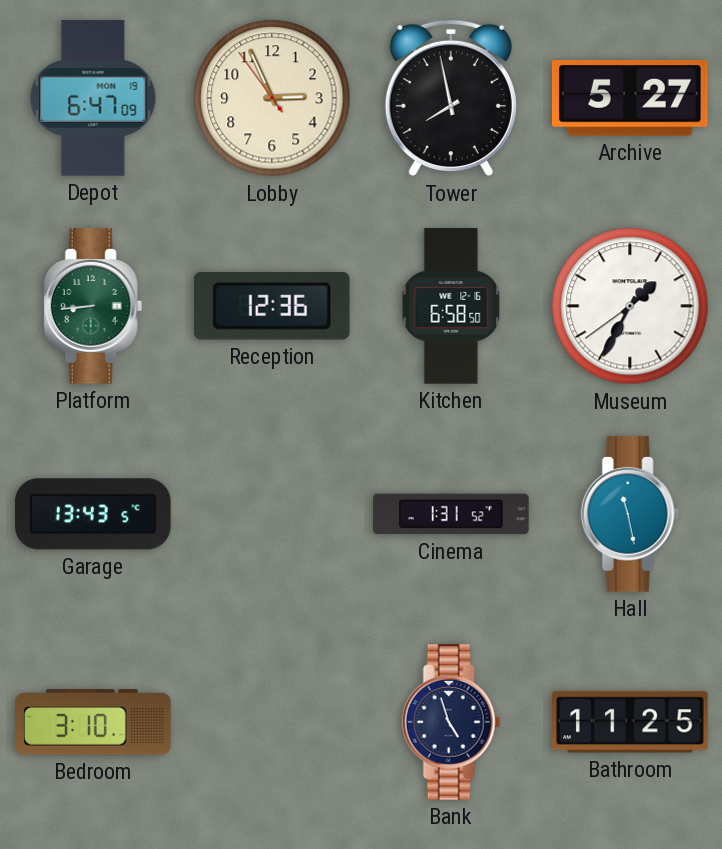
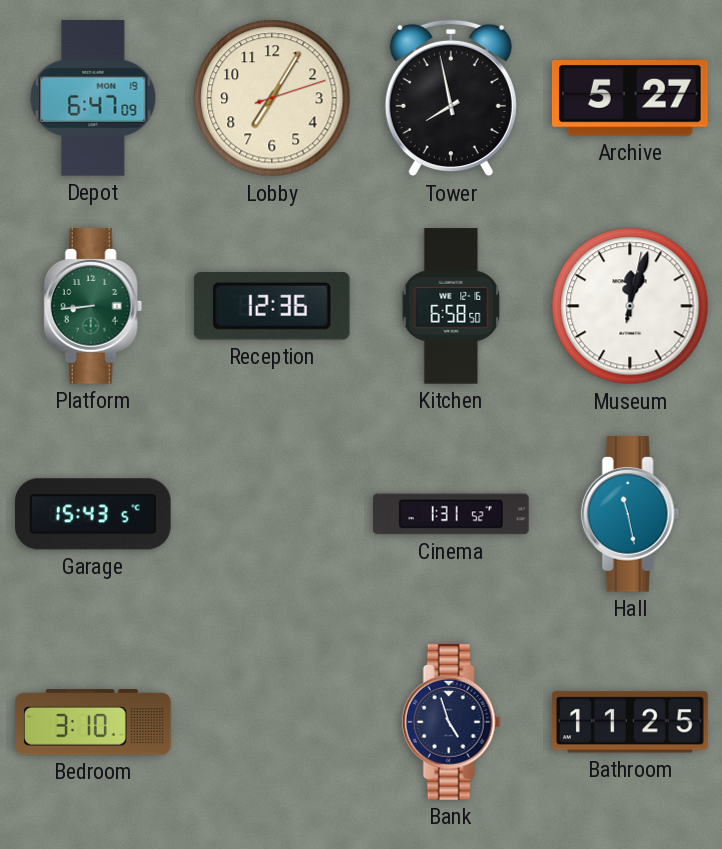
Lobby: 2:55 -> 7:05
Museum: 1:34 -> 12:03
Garage: 13:43 -> 15:43
